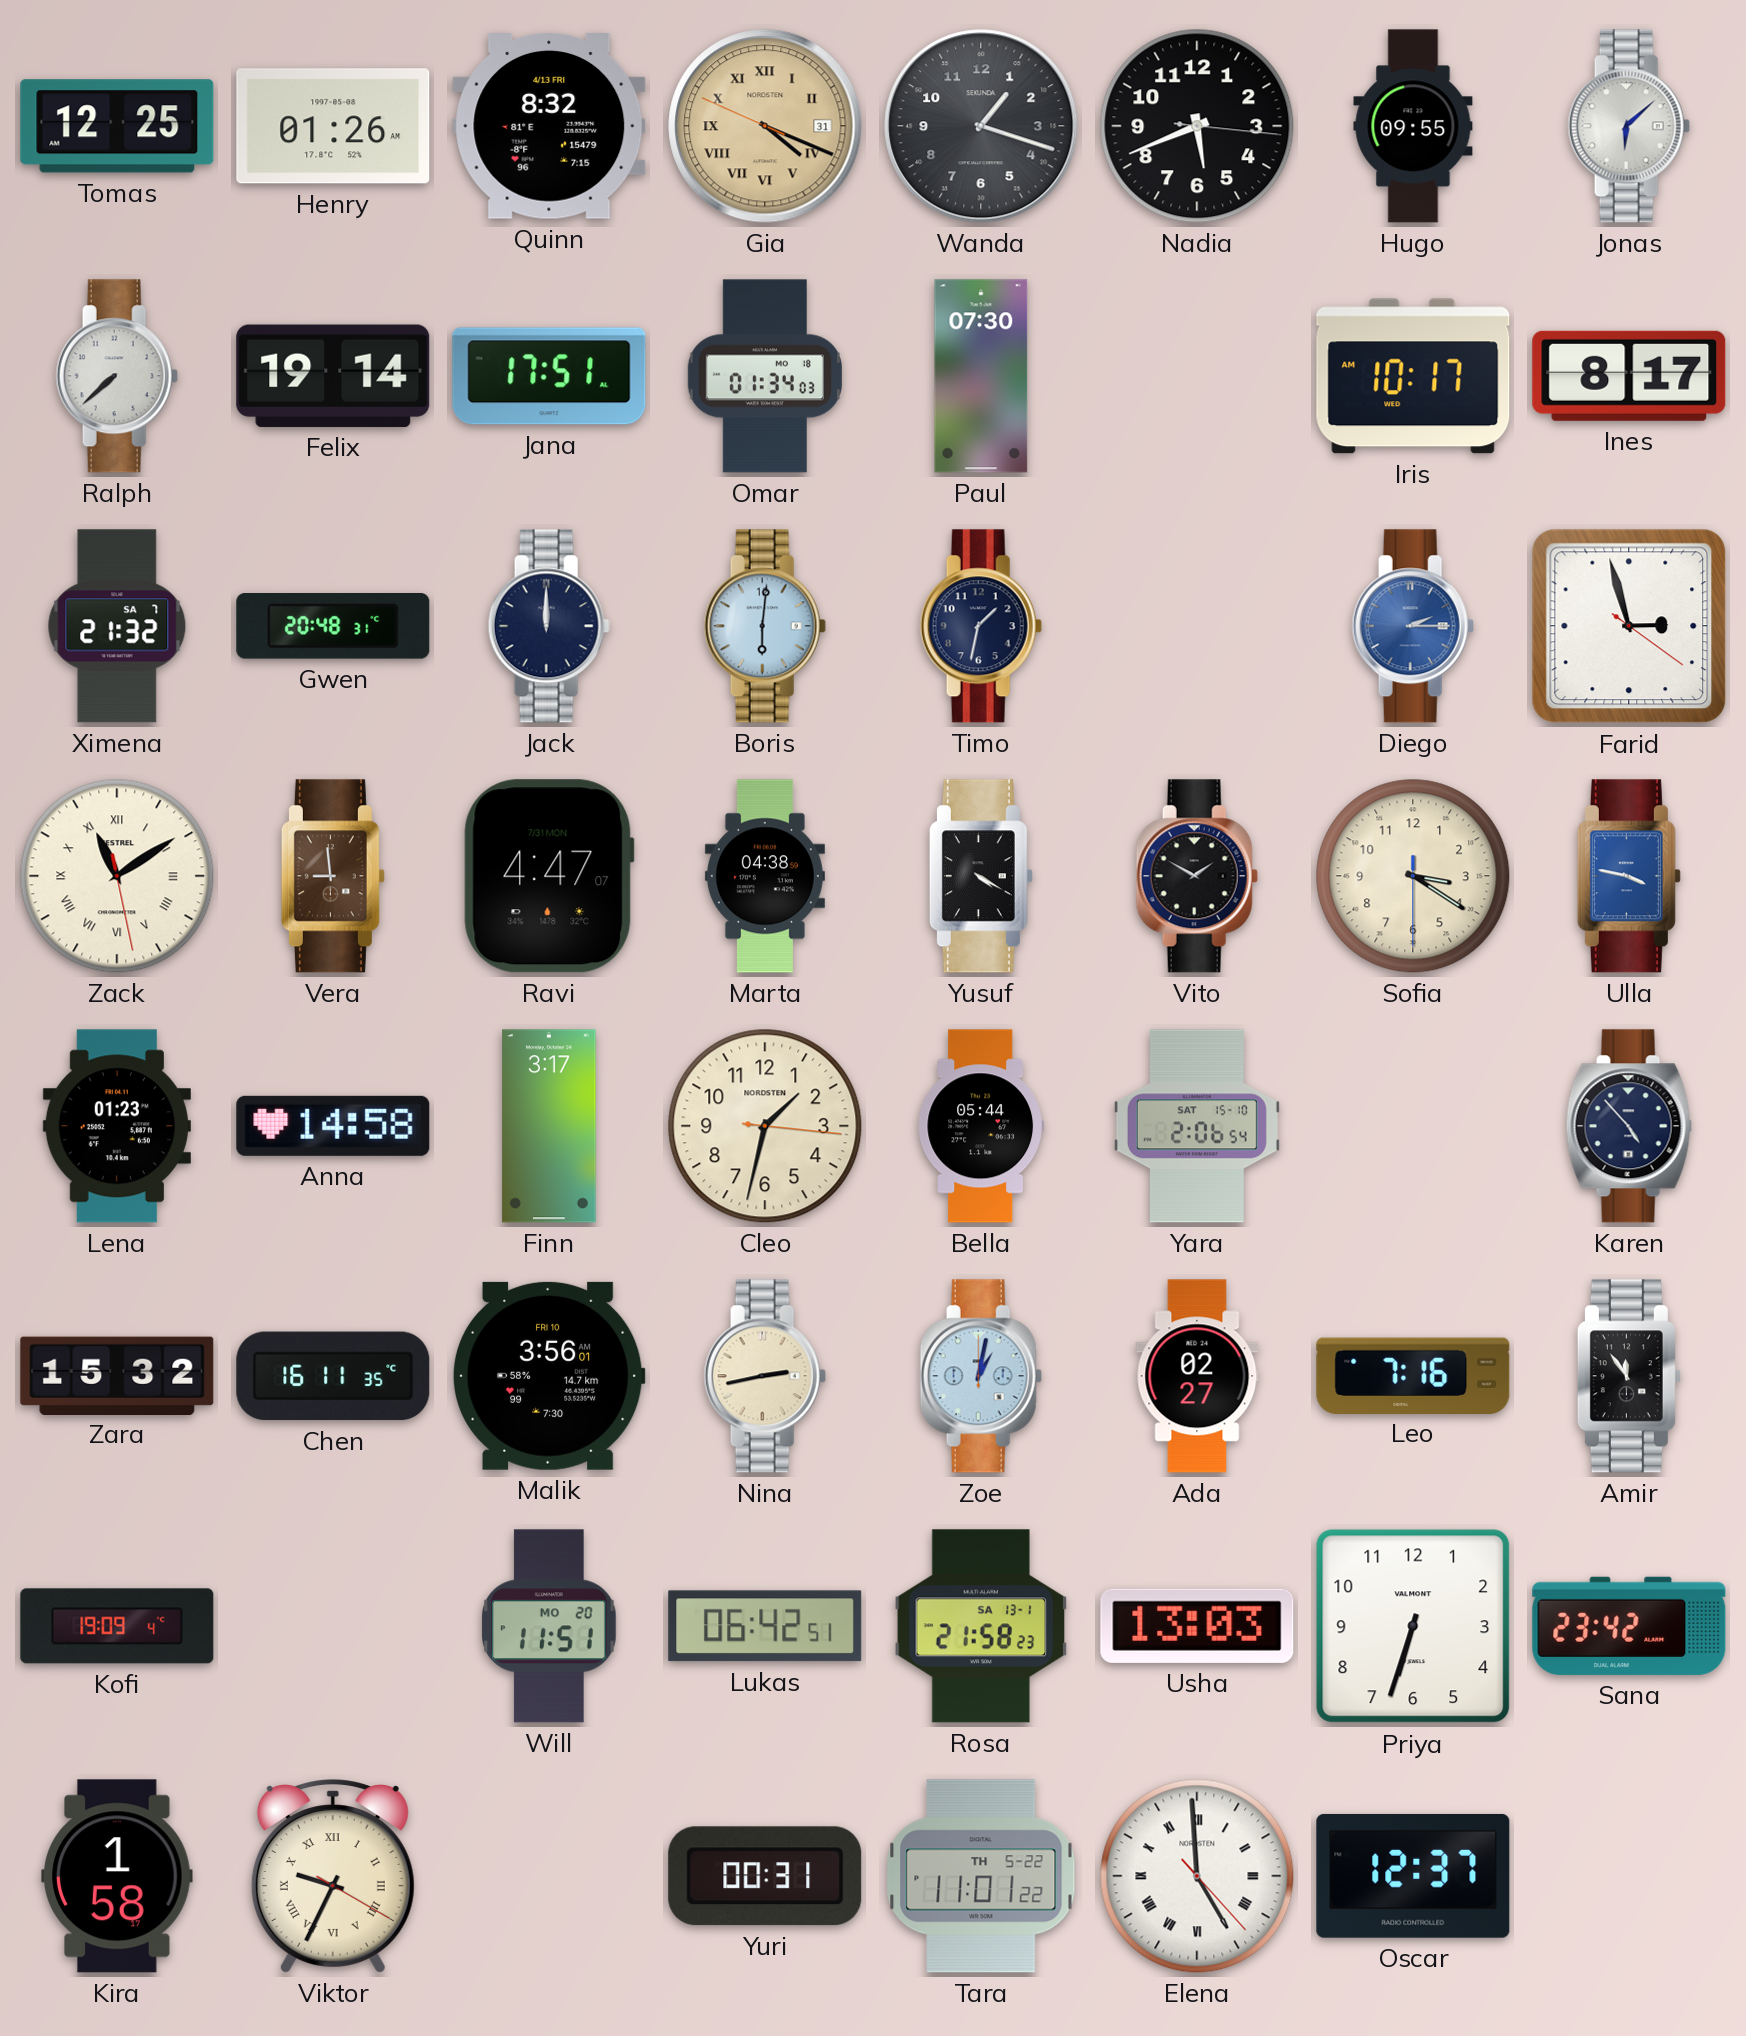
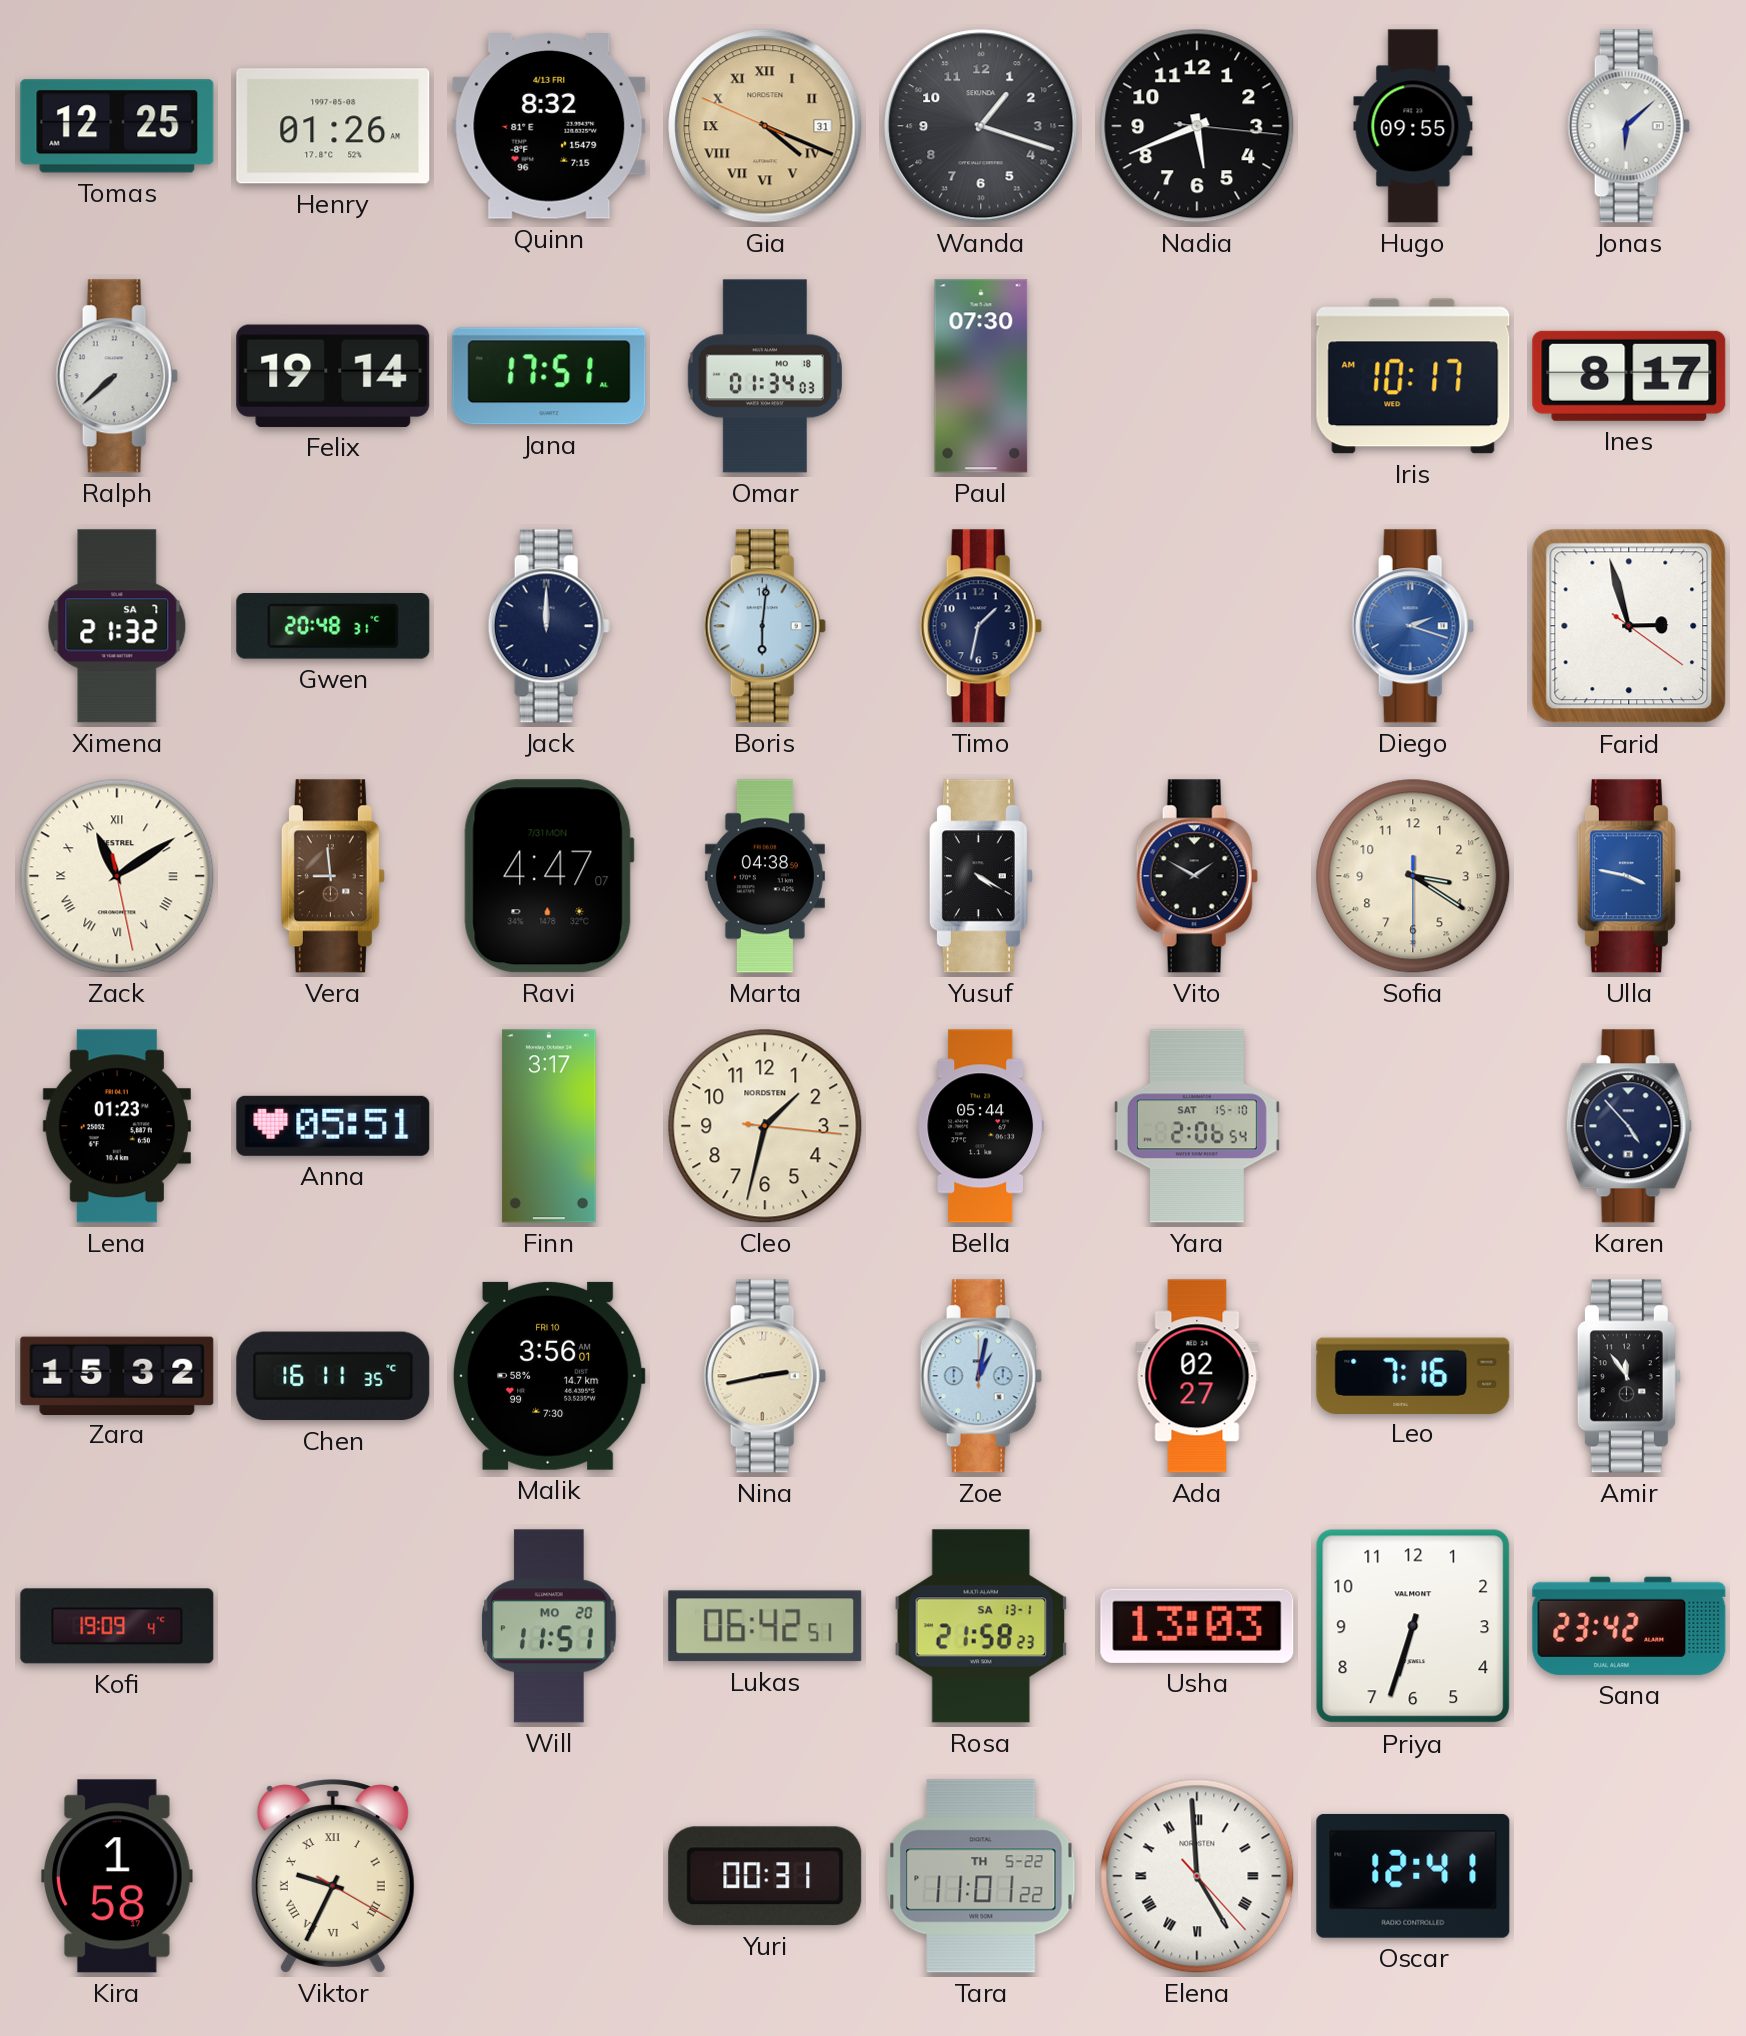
Diego: 2:15 -> 2:18
Anna: 14:58 -> 05:51
Oscar: 12:37 -> 12:41
